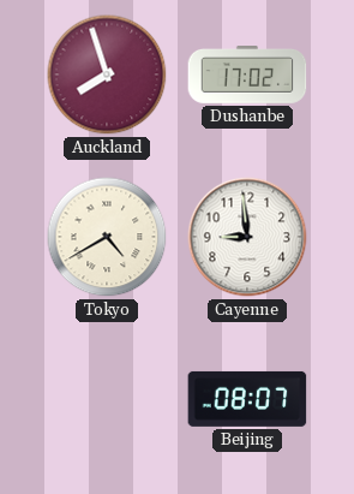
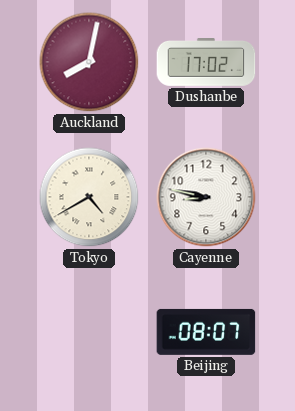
Auckland: 7:57 -> 8:02
Cayenne: 8:59 -> 8:47
